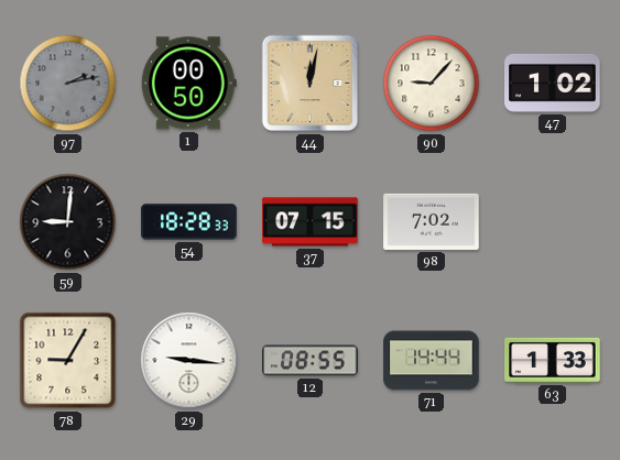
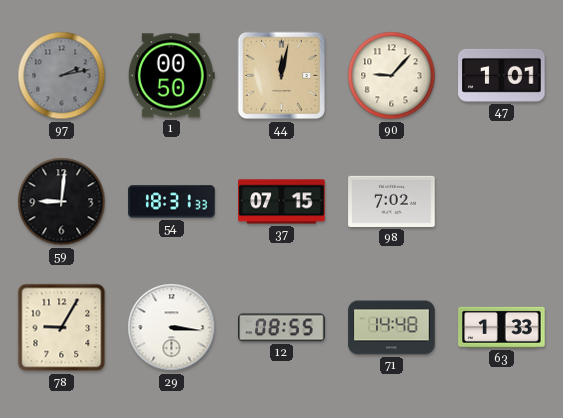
47: 1:02 -> 1:01
54: 18:28 -> 18:31
29: 9:16 -> 3:16
71: 14:44 -> 14:48
